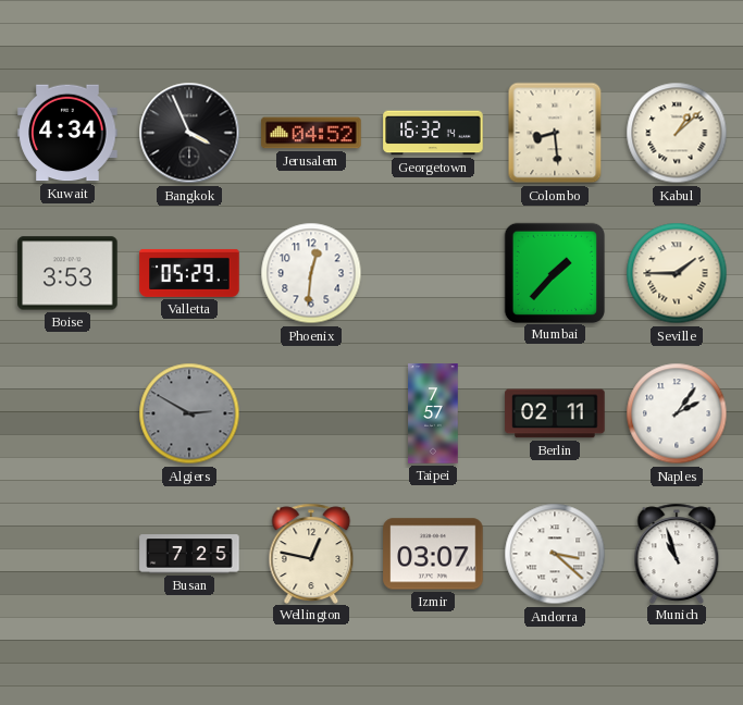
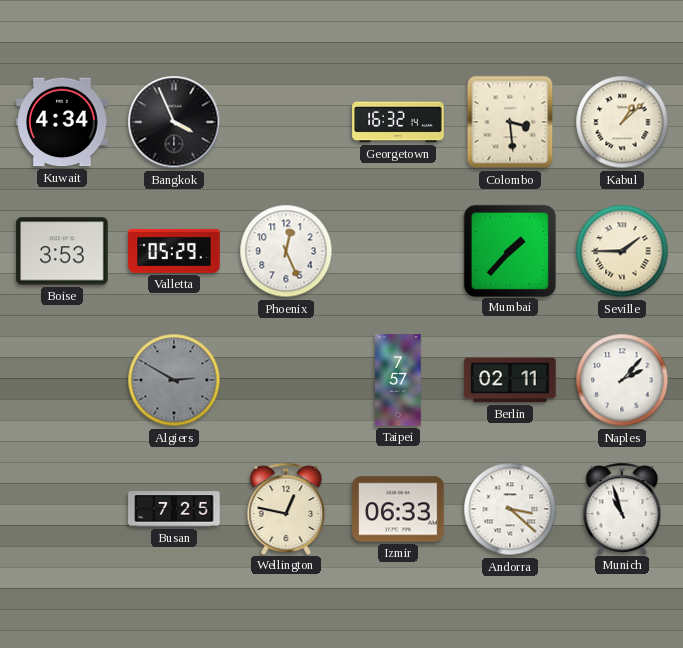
Jerusalem: 04:52 -> none
Colombo: 8:29 -> 3:29
Phoenix: 12:31 -> 12:26
Naples: 2:06 -> 2:07
Izmir: 03:07 -> 06:33
